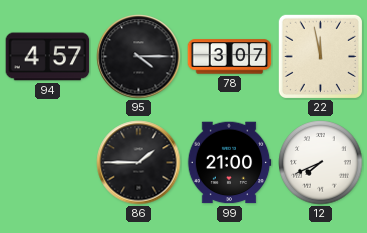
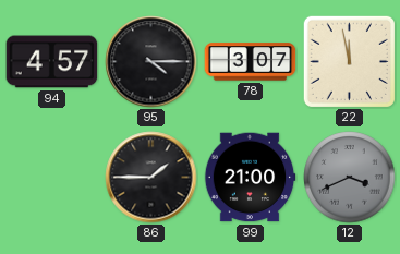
12: 7:41 -> 3:41
12 dial: white -> grey
